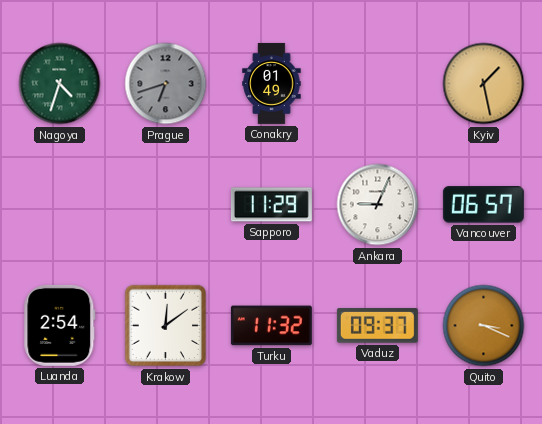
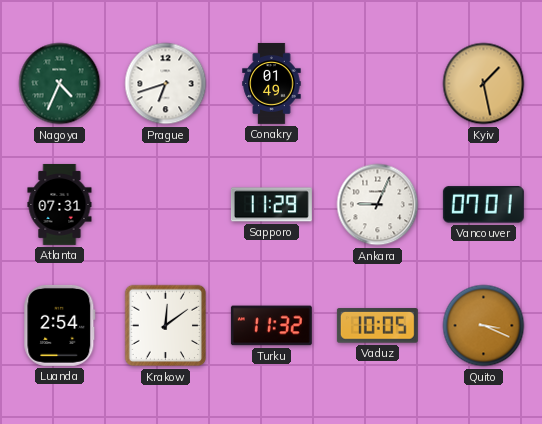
Nagoya: 4:33 -> 4:34
Prague dial: grey -> white
Atlanta: none -> 07:31
Vancouver: 06:57 -> 07:01
Vaduz: 09:37 -> 10:05
